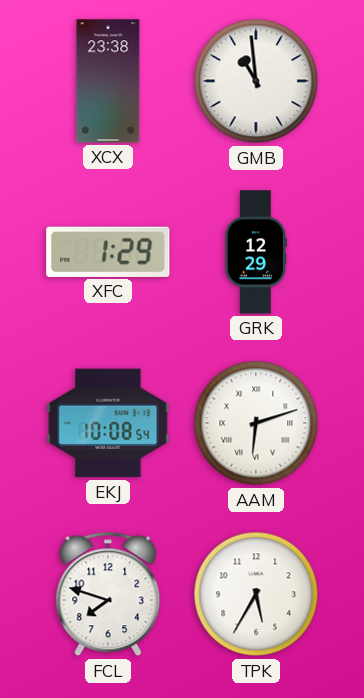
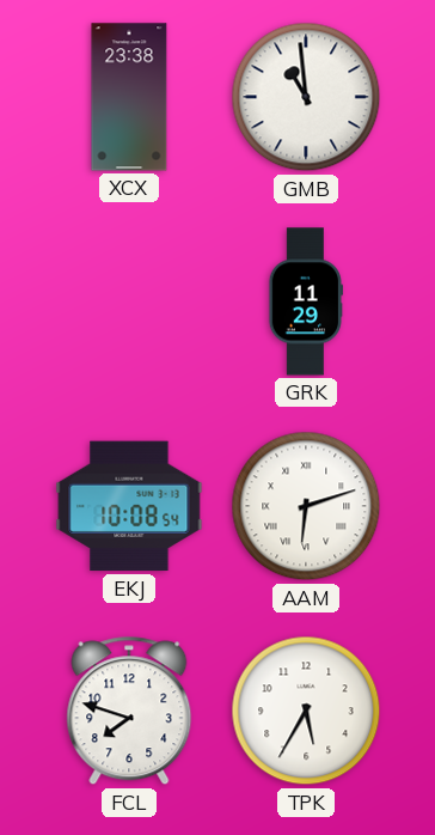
XFC: 1:29 -> none
GRK: 12:29 -> 11:29
